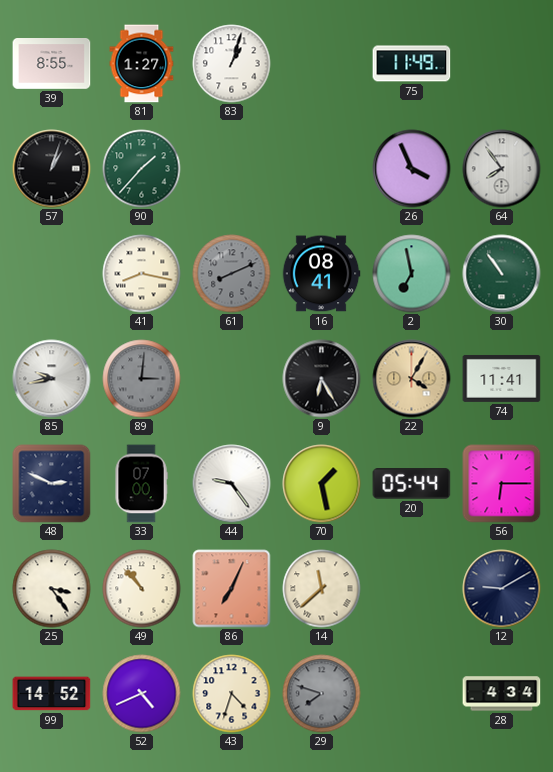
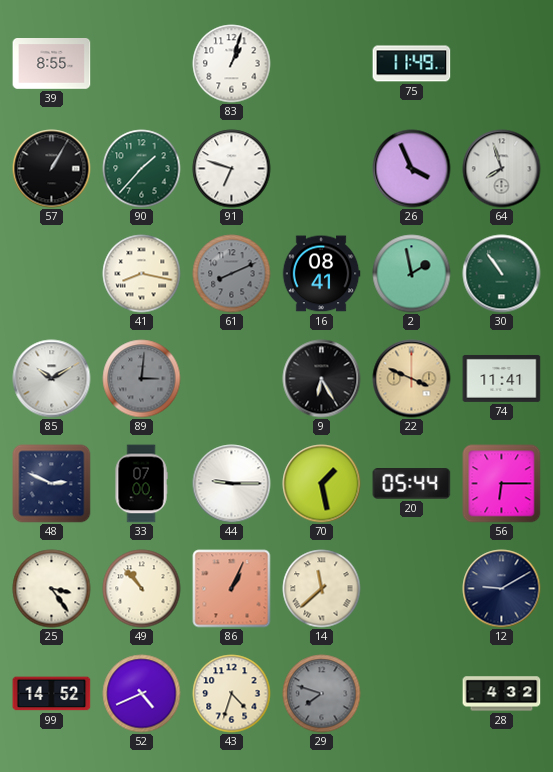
81: 1:27 -> none
57: 1:03 -> 1:05
91: none -> 6:48
64: 7:54 -> 7:57
2: 6:58 -> 1:58
85: 9:43 -> 10:10
22: 4:05 -> 3:49
44: 9:24 -> 9:15
86: 7:04 -> 1:04
28: 4:34 -> 4:32
